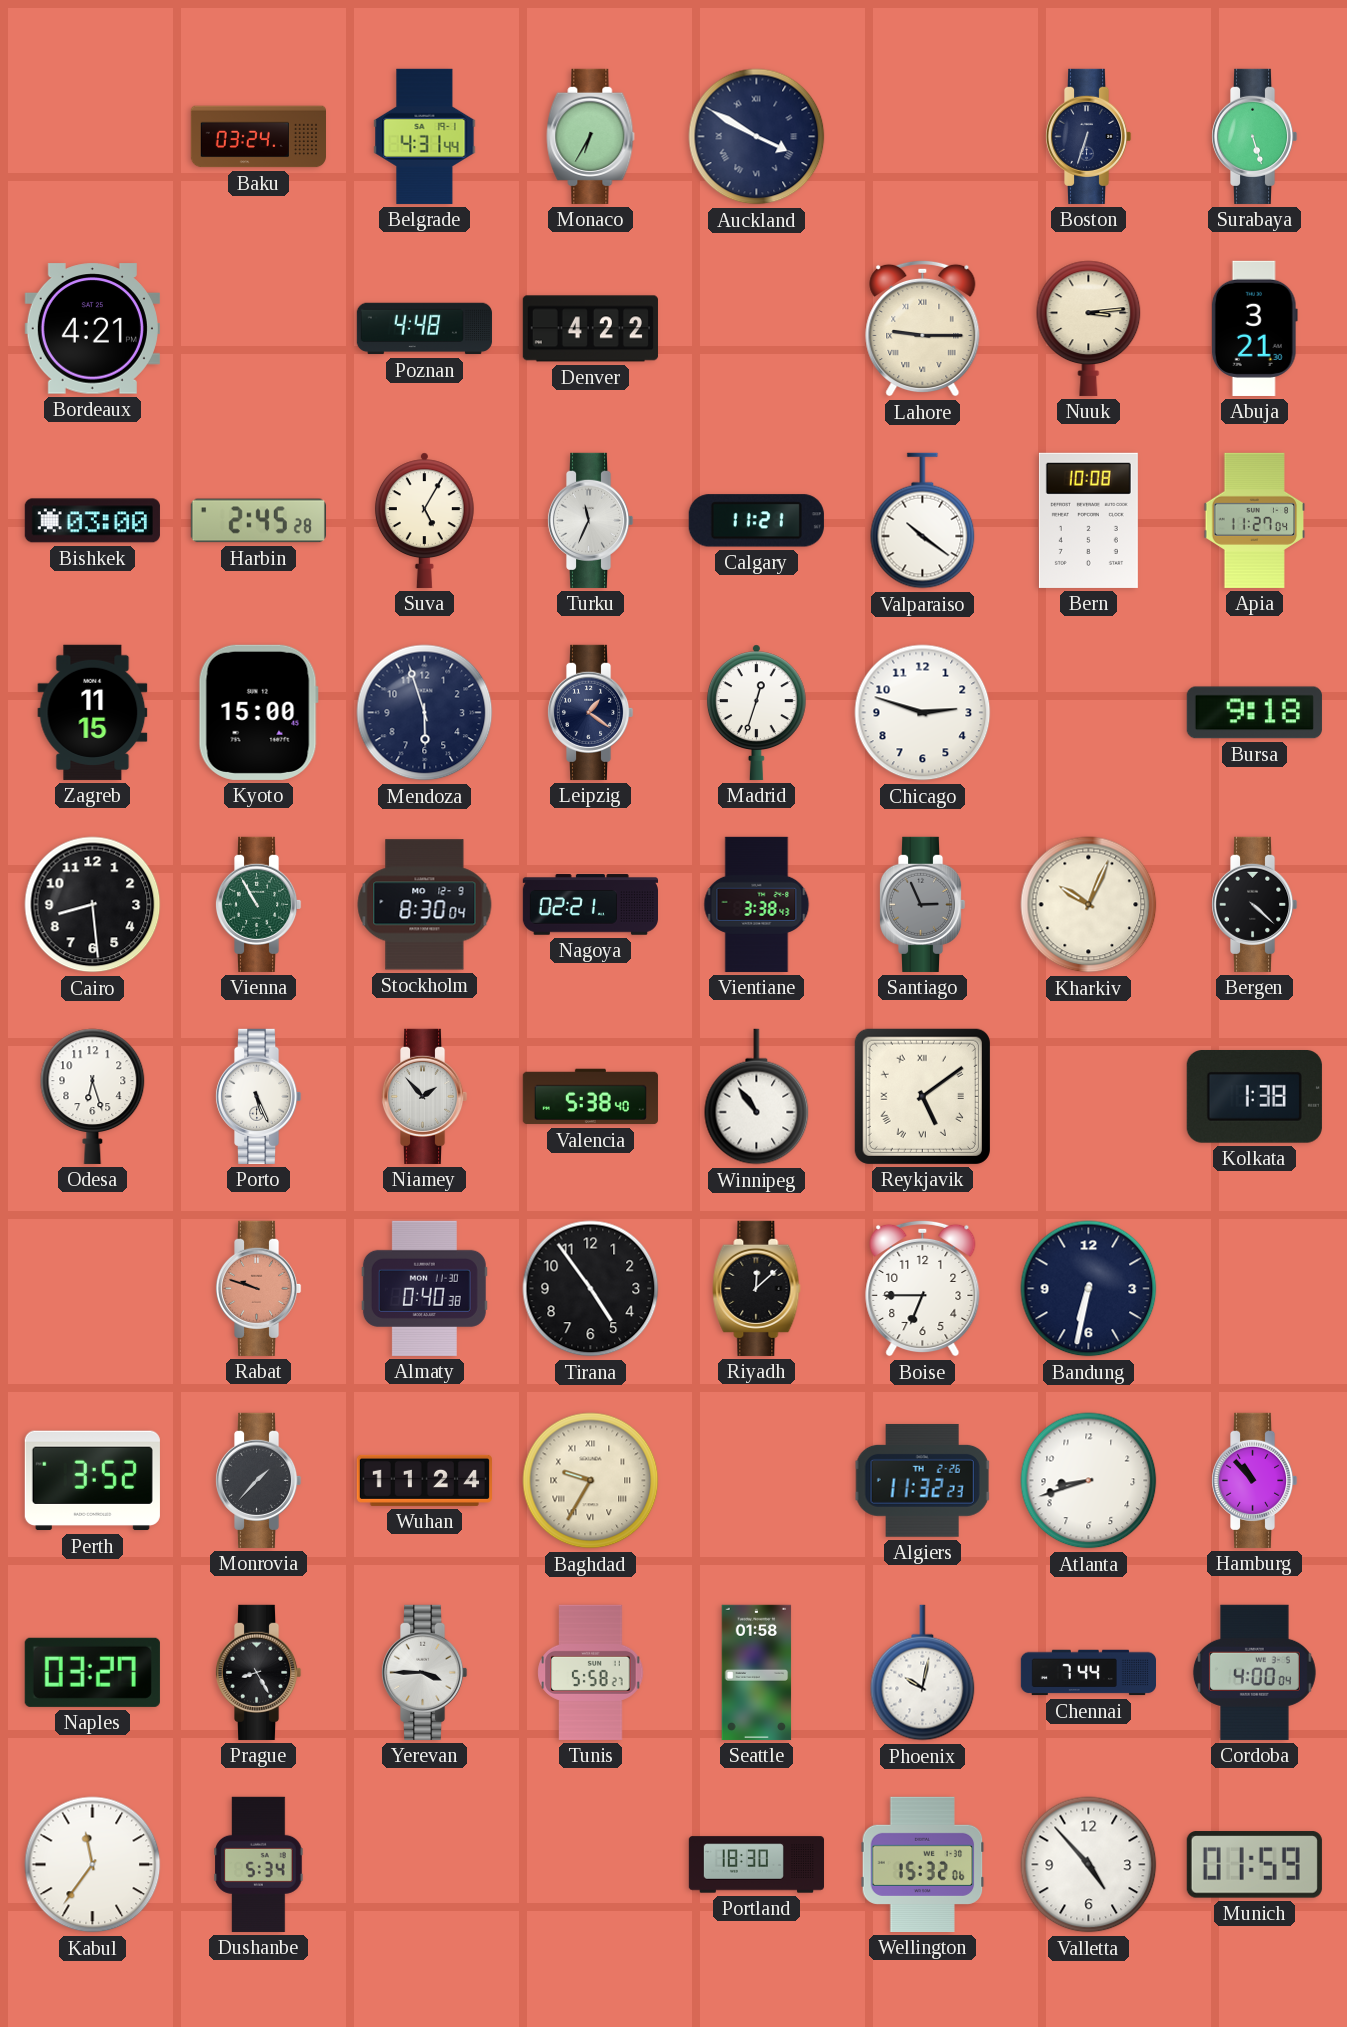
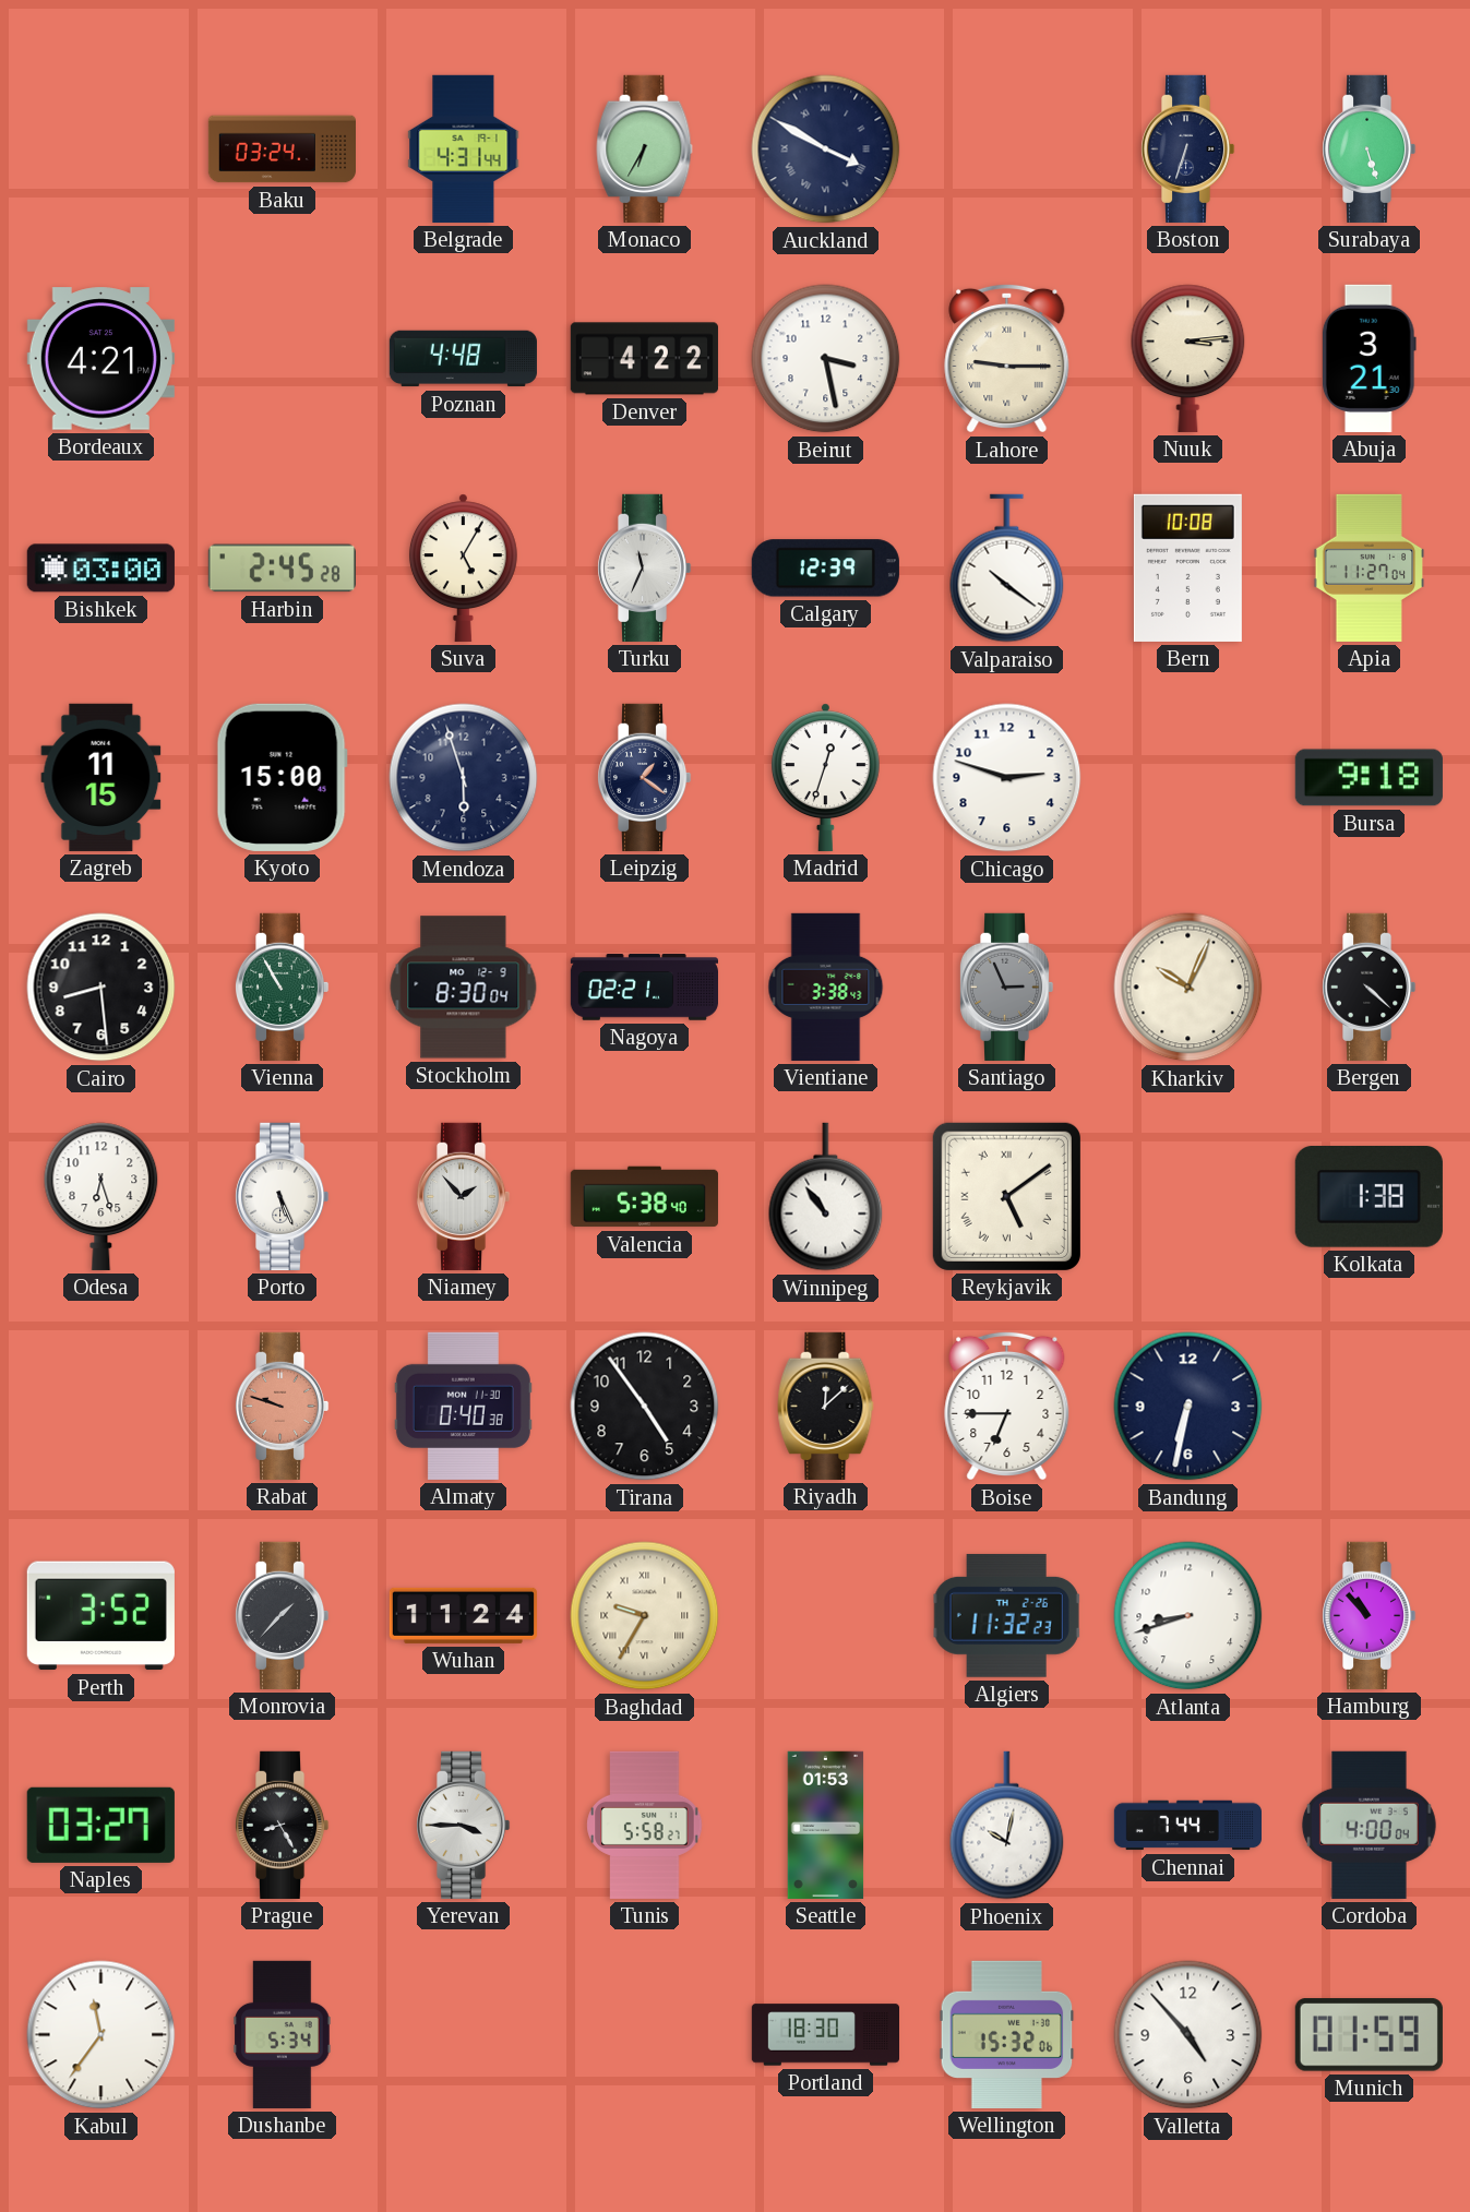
Beirut: none -> 3:28
Calgary: 11:21 -> 12:39
Seattle: 01:58 -> 01:53
